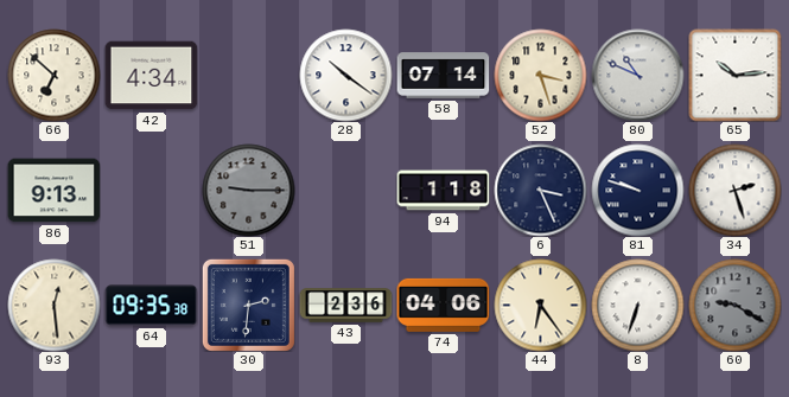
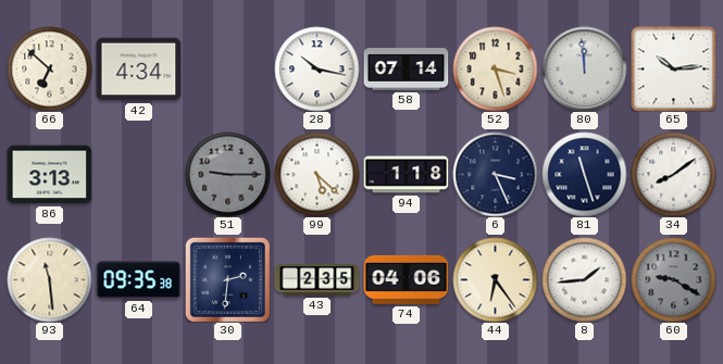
28: 10:21 -> 10:17
80: 10:49 -> 11:59
86: 9:13 -> 3:13
99: none -> 5:22
81: 9:48 -> 11:27
34: 2:27 -> 8:09
93: 12:29 -> 11:29
43: 2:36 -> 2:35
8: 6:33 -> 1:44
